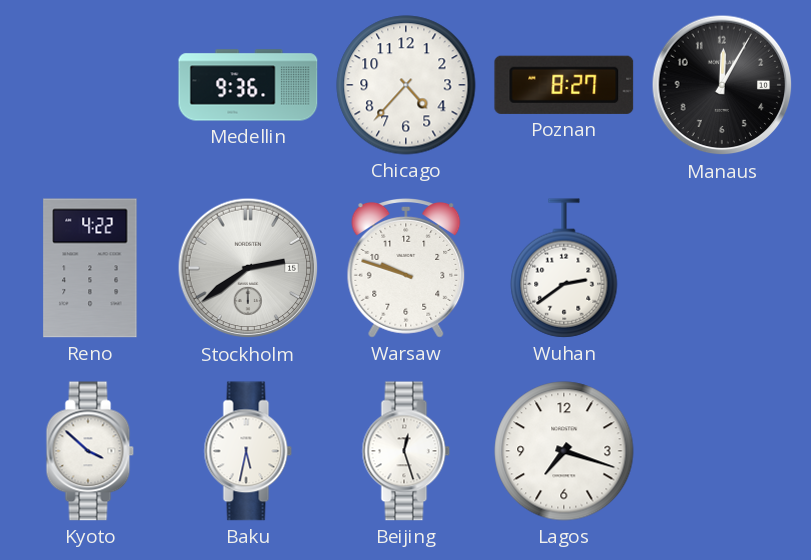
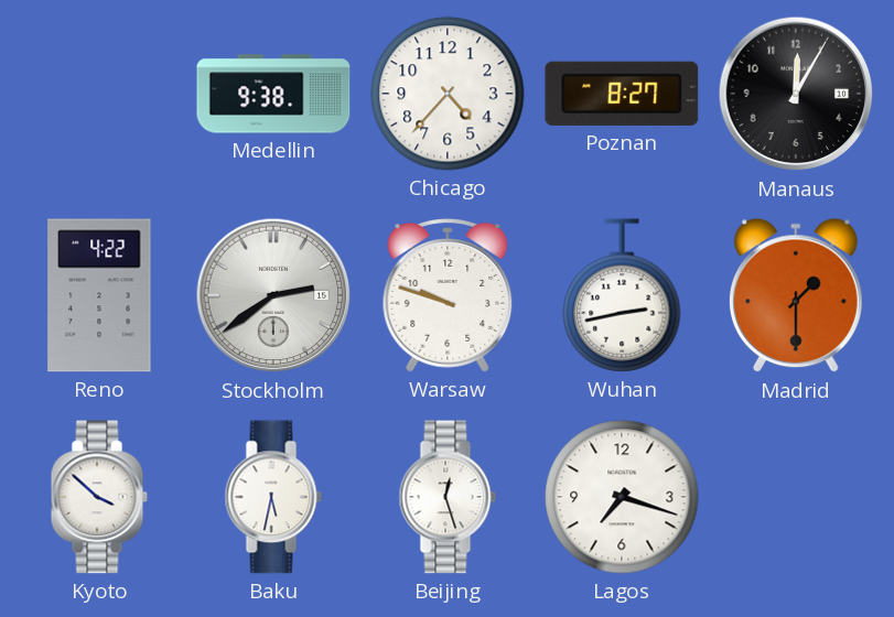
Medellin: 9:36 -> 9:38
Wuhan: 2:39 -> 2:43
Madrid: none -> 1:30
